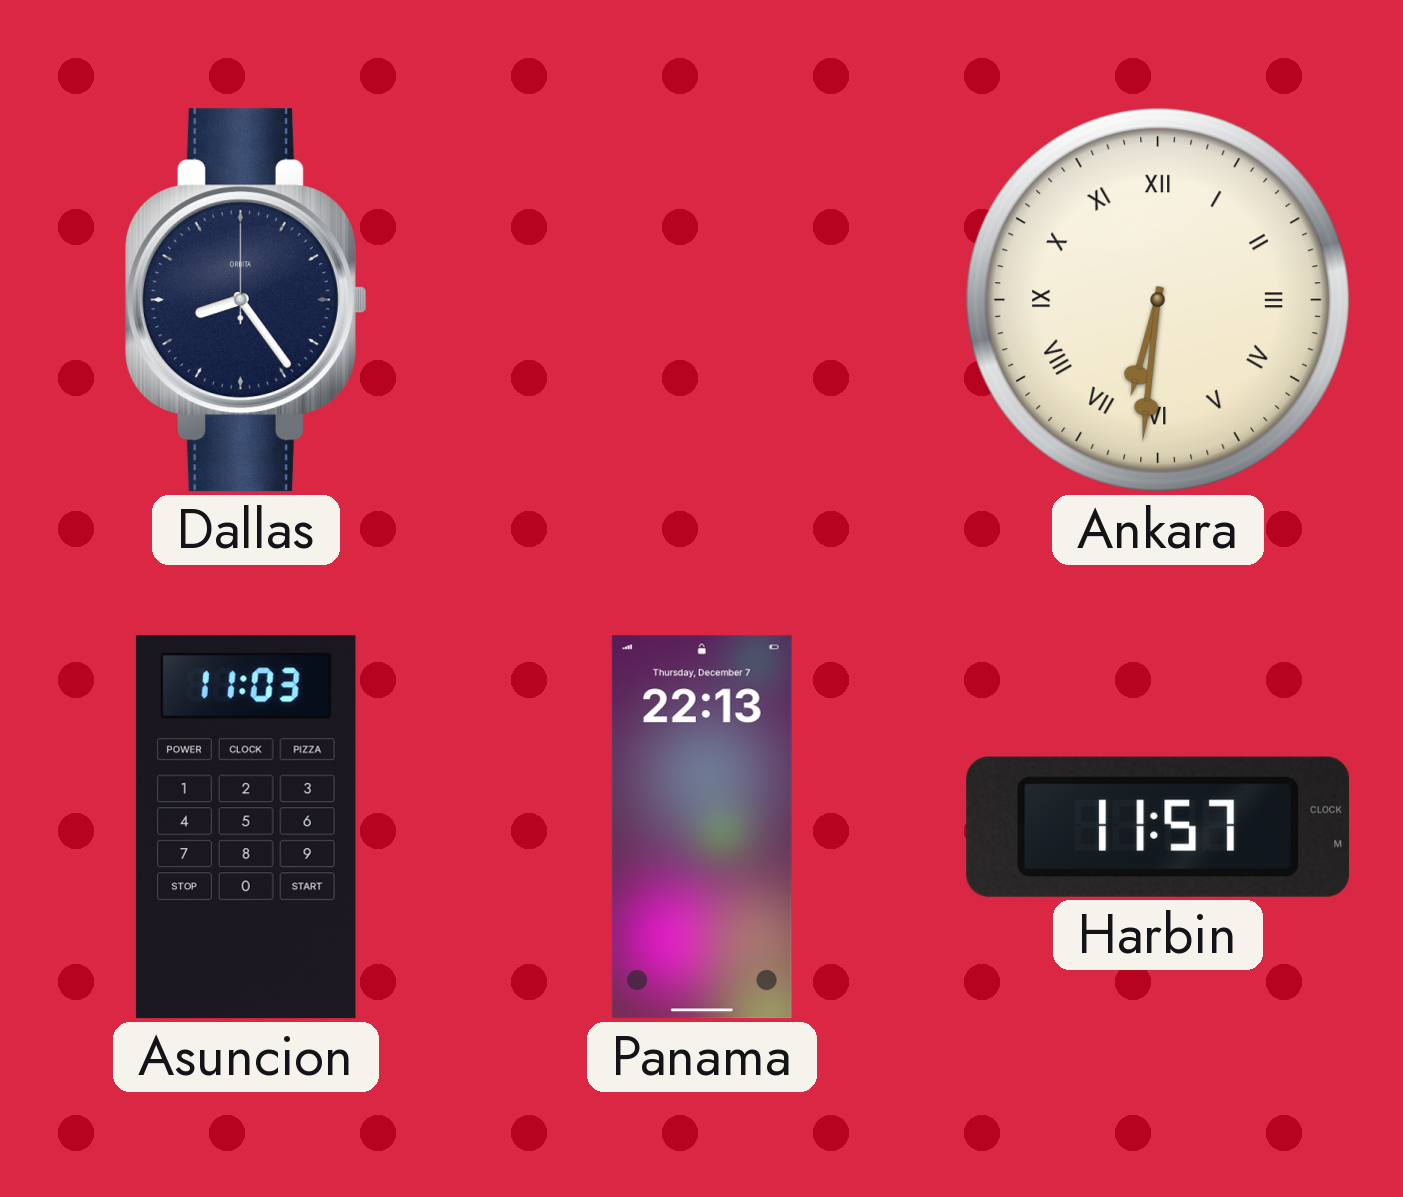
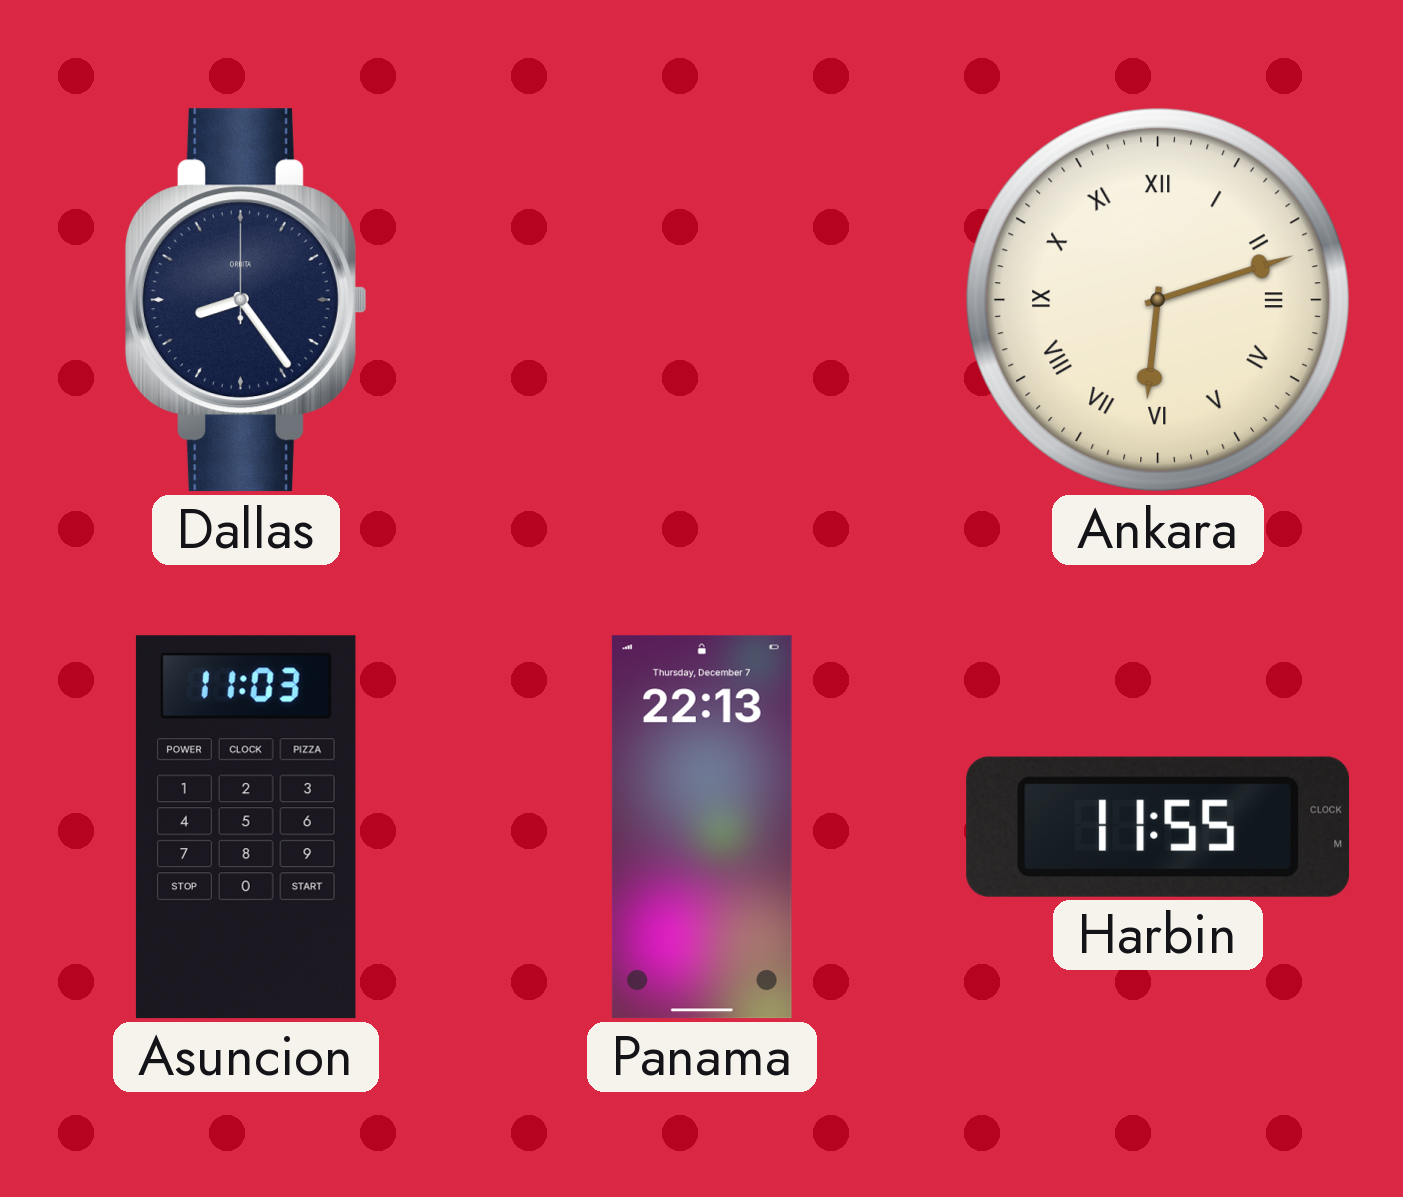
Ankara: 6:31 -> 6:12
Harbin: 11:57 -> 11:55
